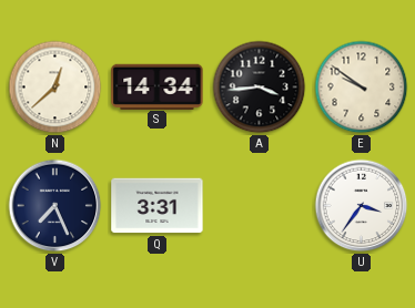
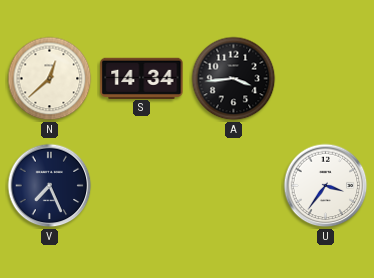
E: 9:51 -> none
Q: 3:31 -> none
